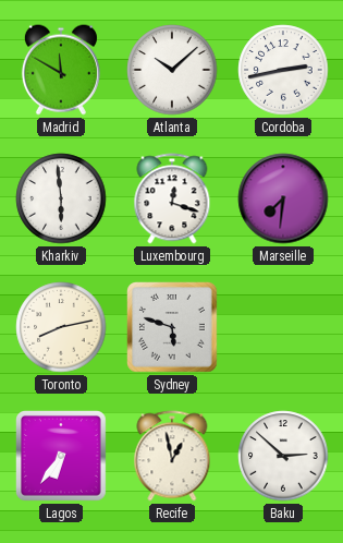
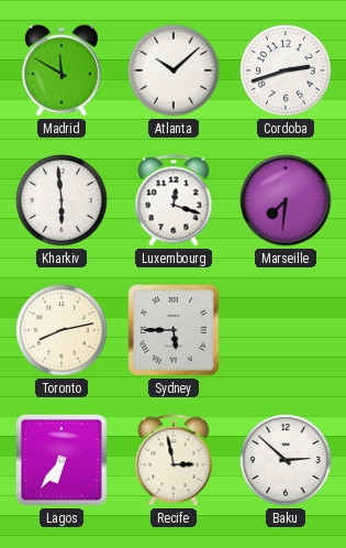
Cordoba: 2:43 -> 2:42
Sydney: 5:48 -> 5:45
Recife: 12:58 -> 2:58
